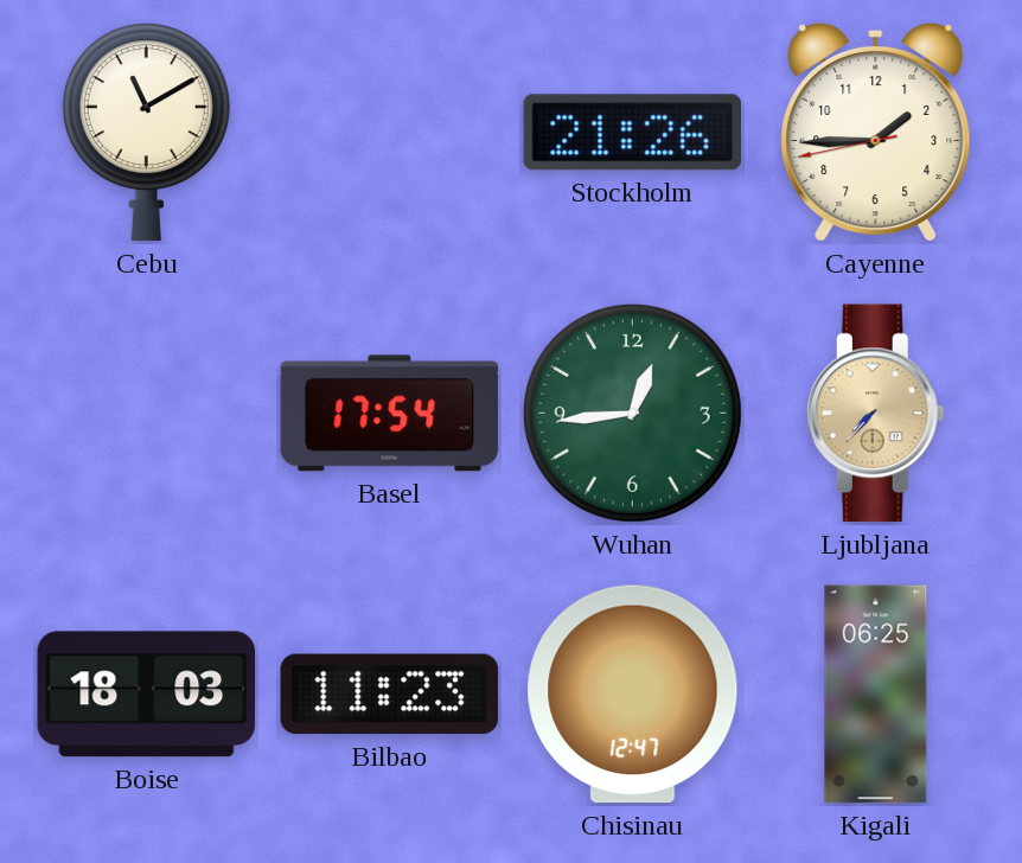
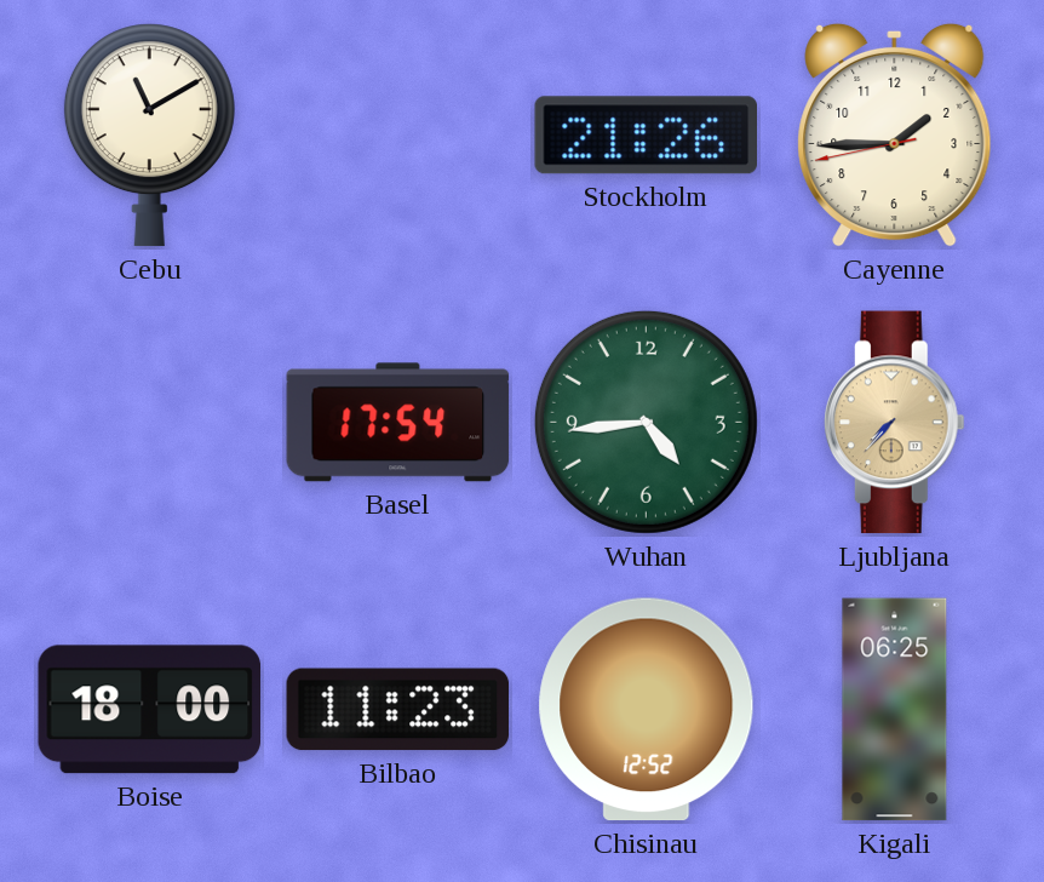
Wuhan: 12:44 -> 4:44
Boise: 18:03 -> 18:00
Chisinau: 12:47 -> 12:52
